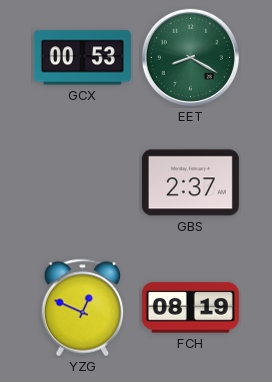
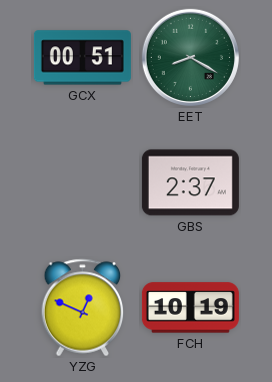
GCX: 00:53 -> 00:51
FCH: 08:19 -> 10:19
